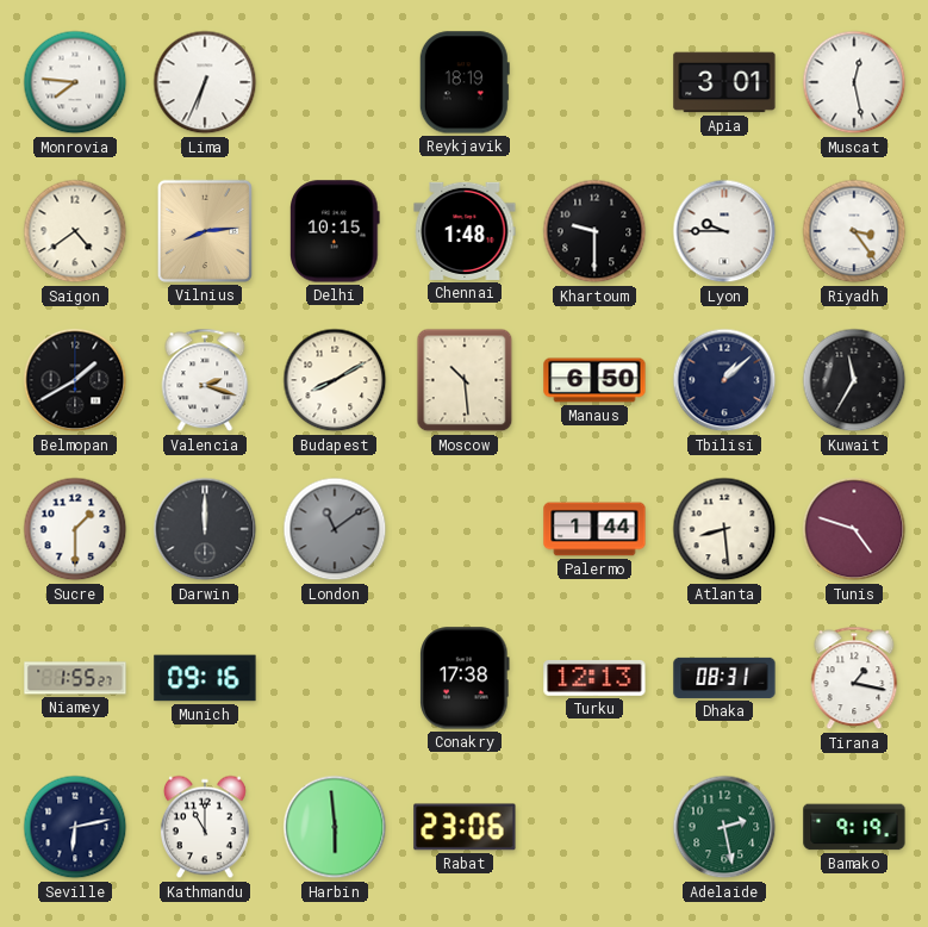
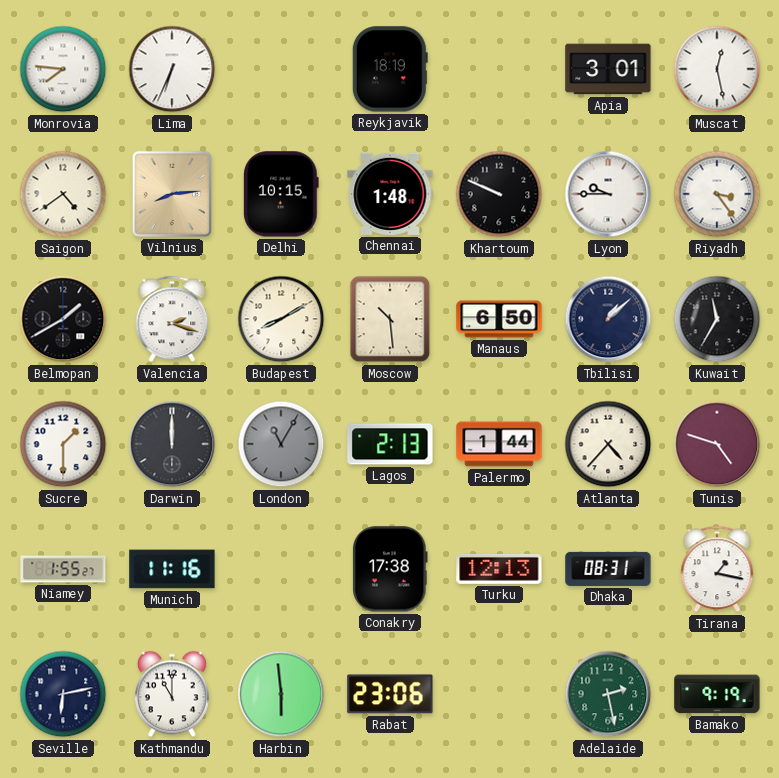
Khartoum: 9:30 -> 9:49
London: 11:09 -> 11:05
Lagos: none -> 2:13
Atlanta: 8:29 -> 4:37
Munich: 09:16 -> 11:16
